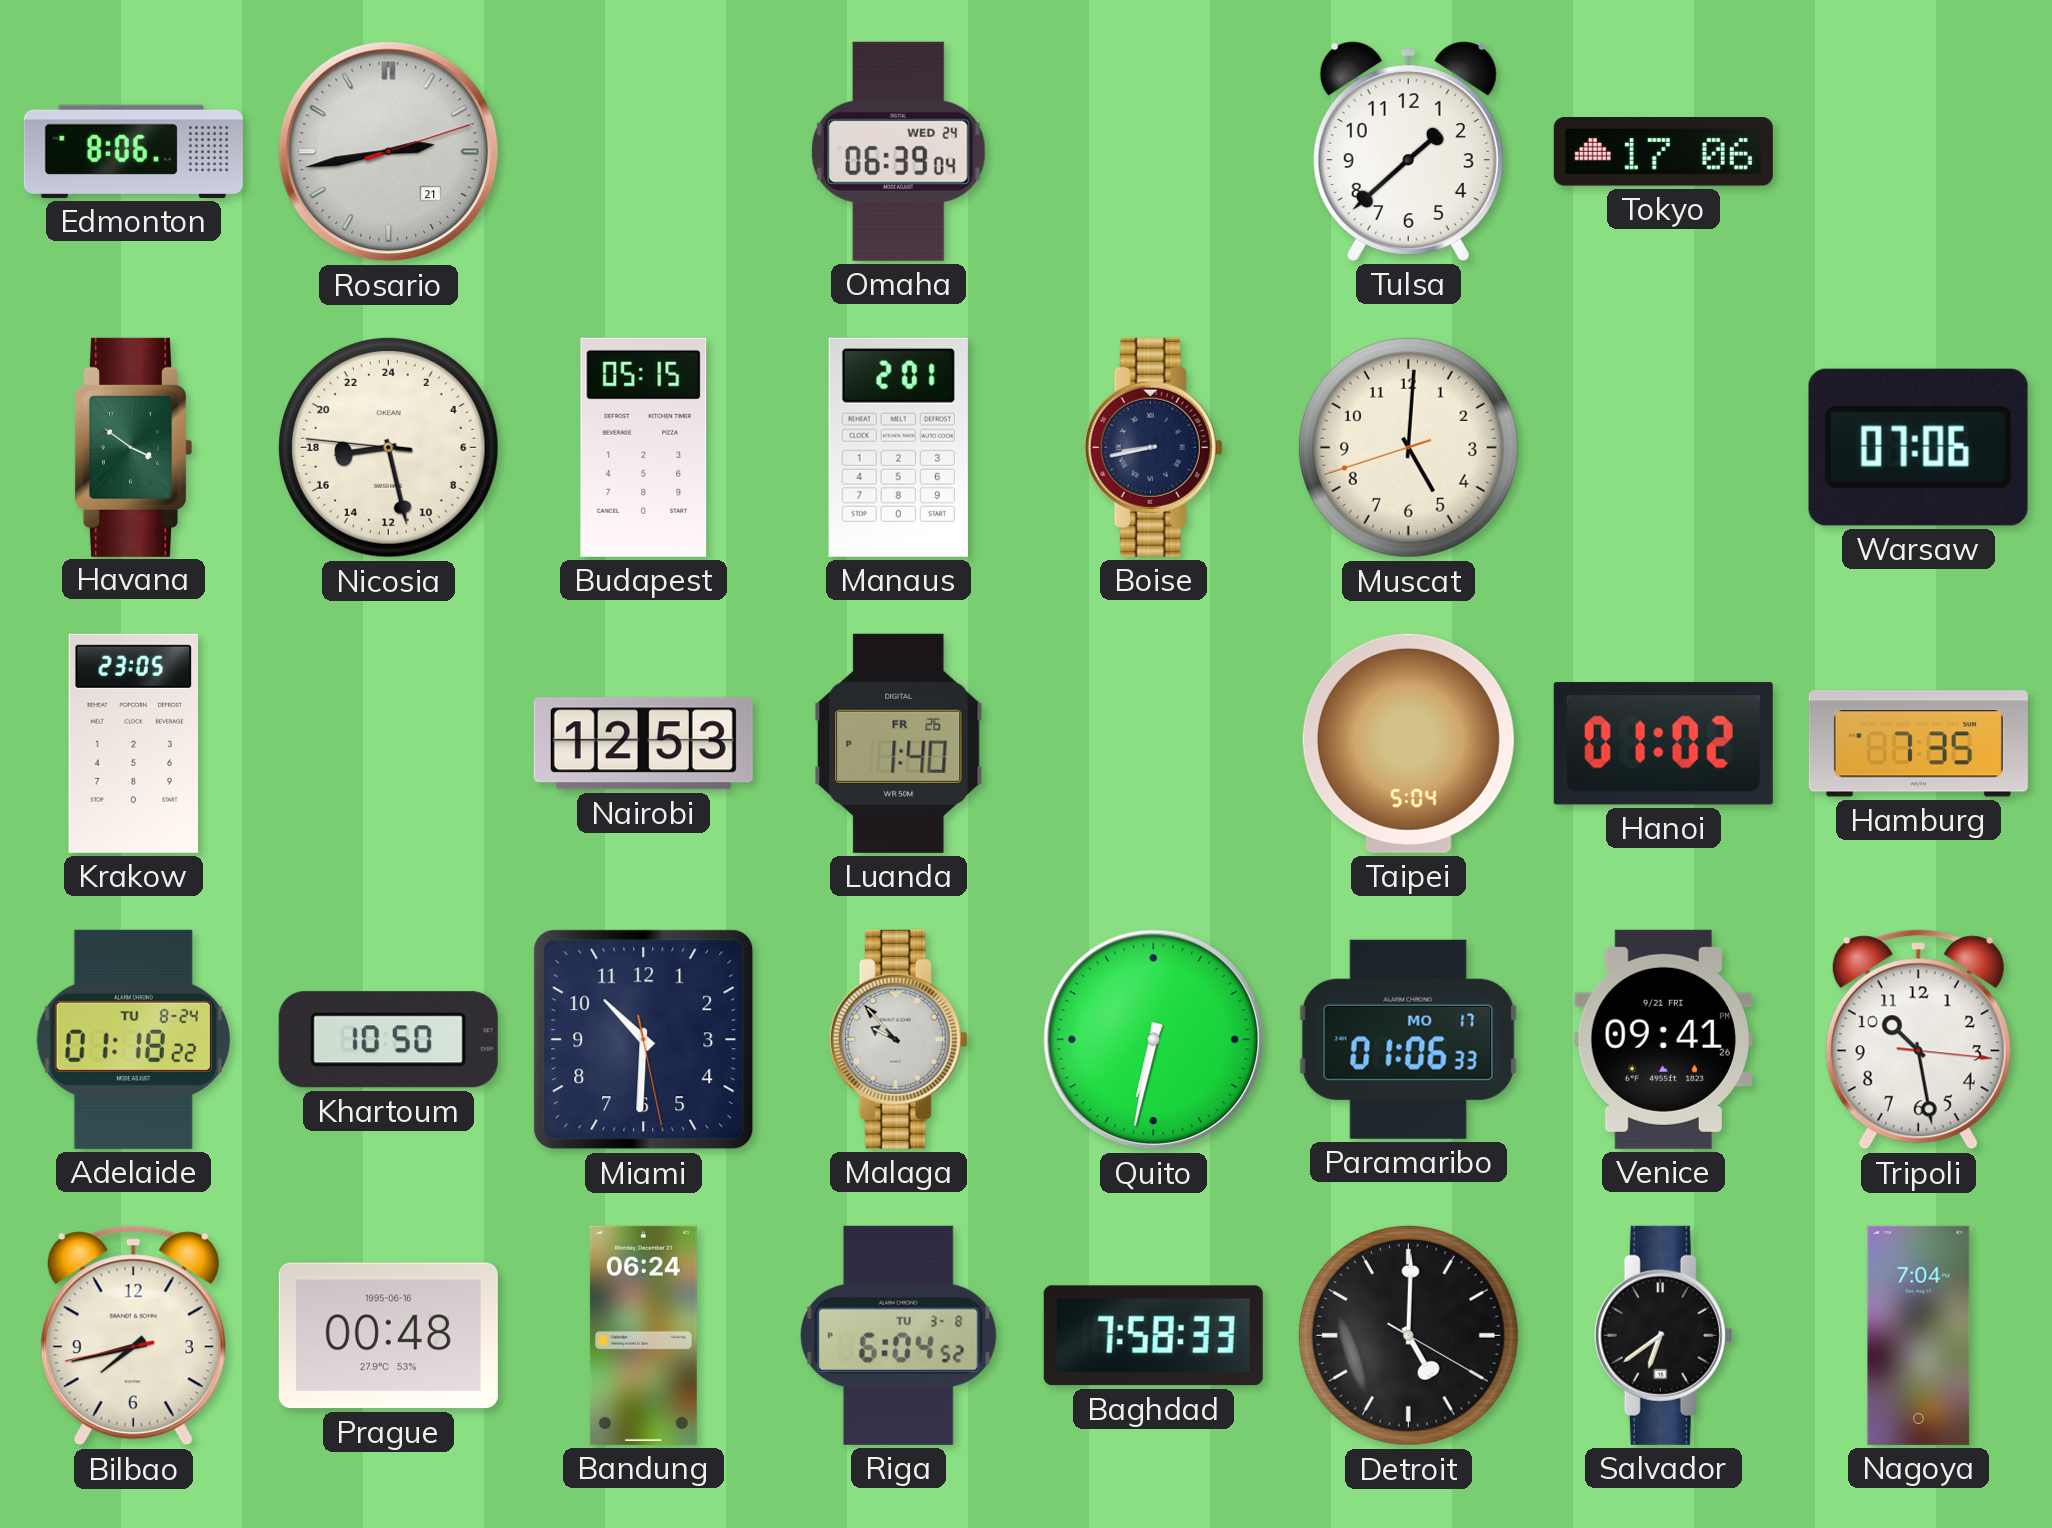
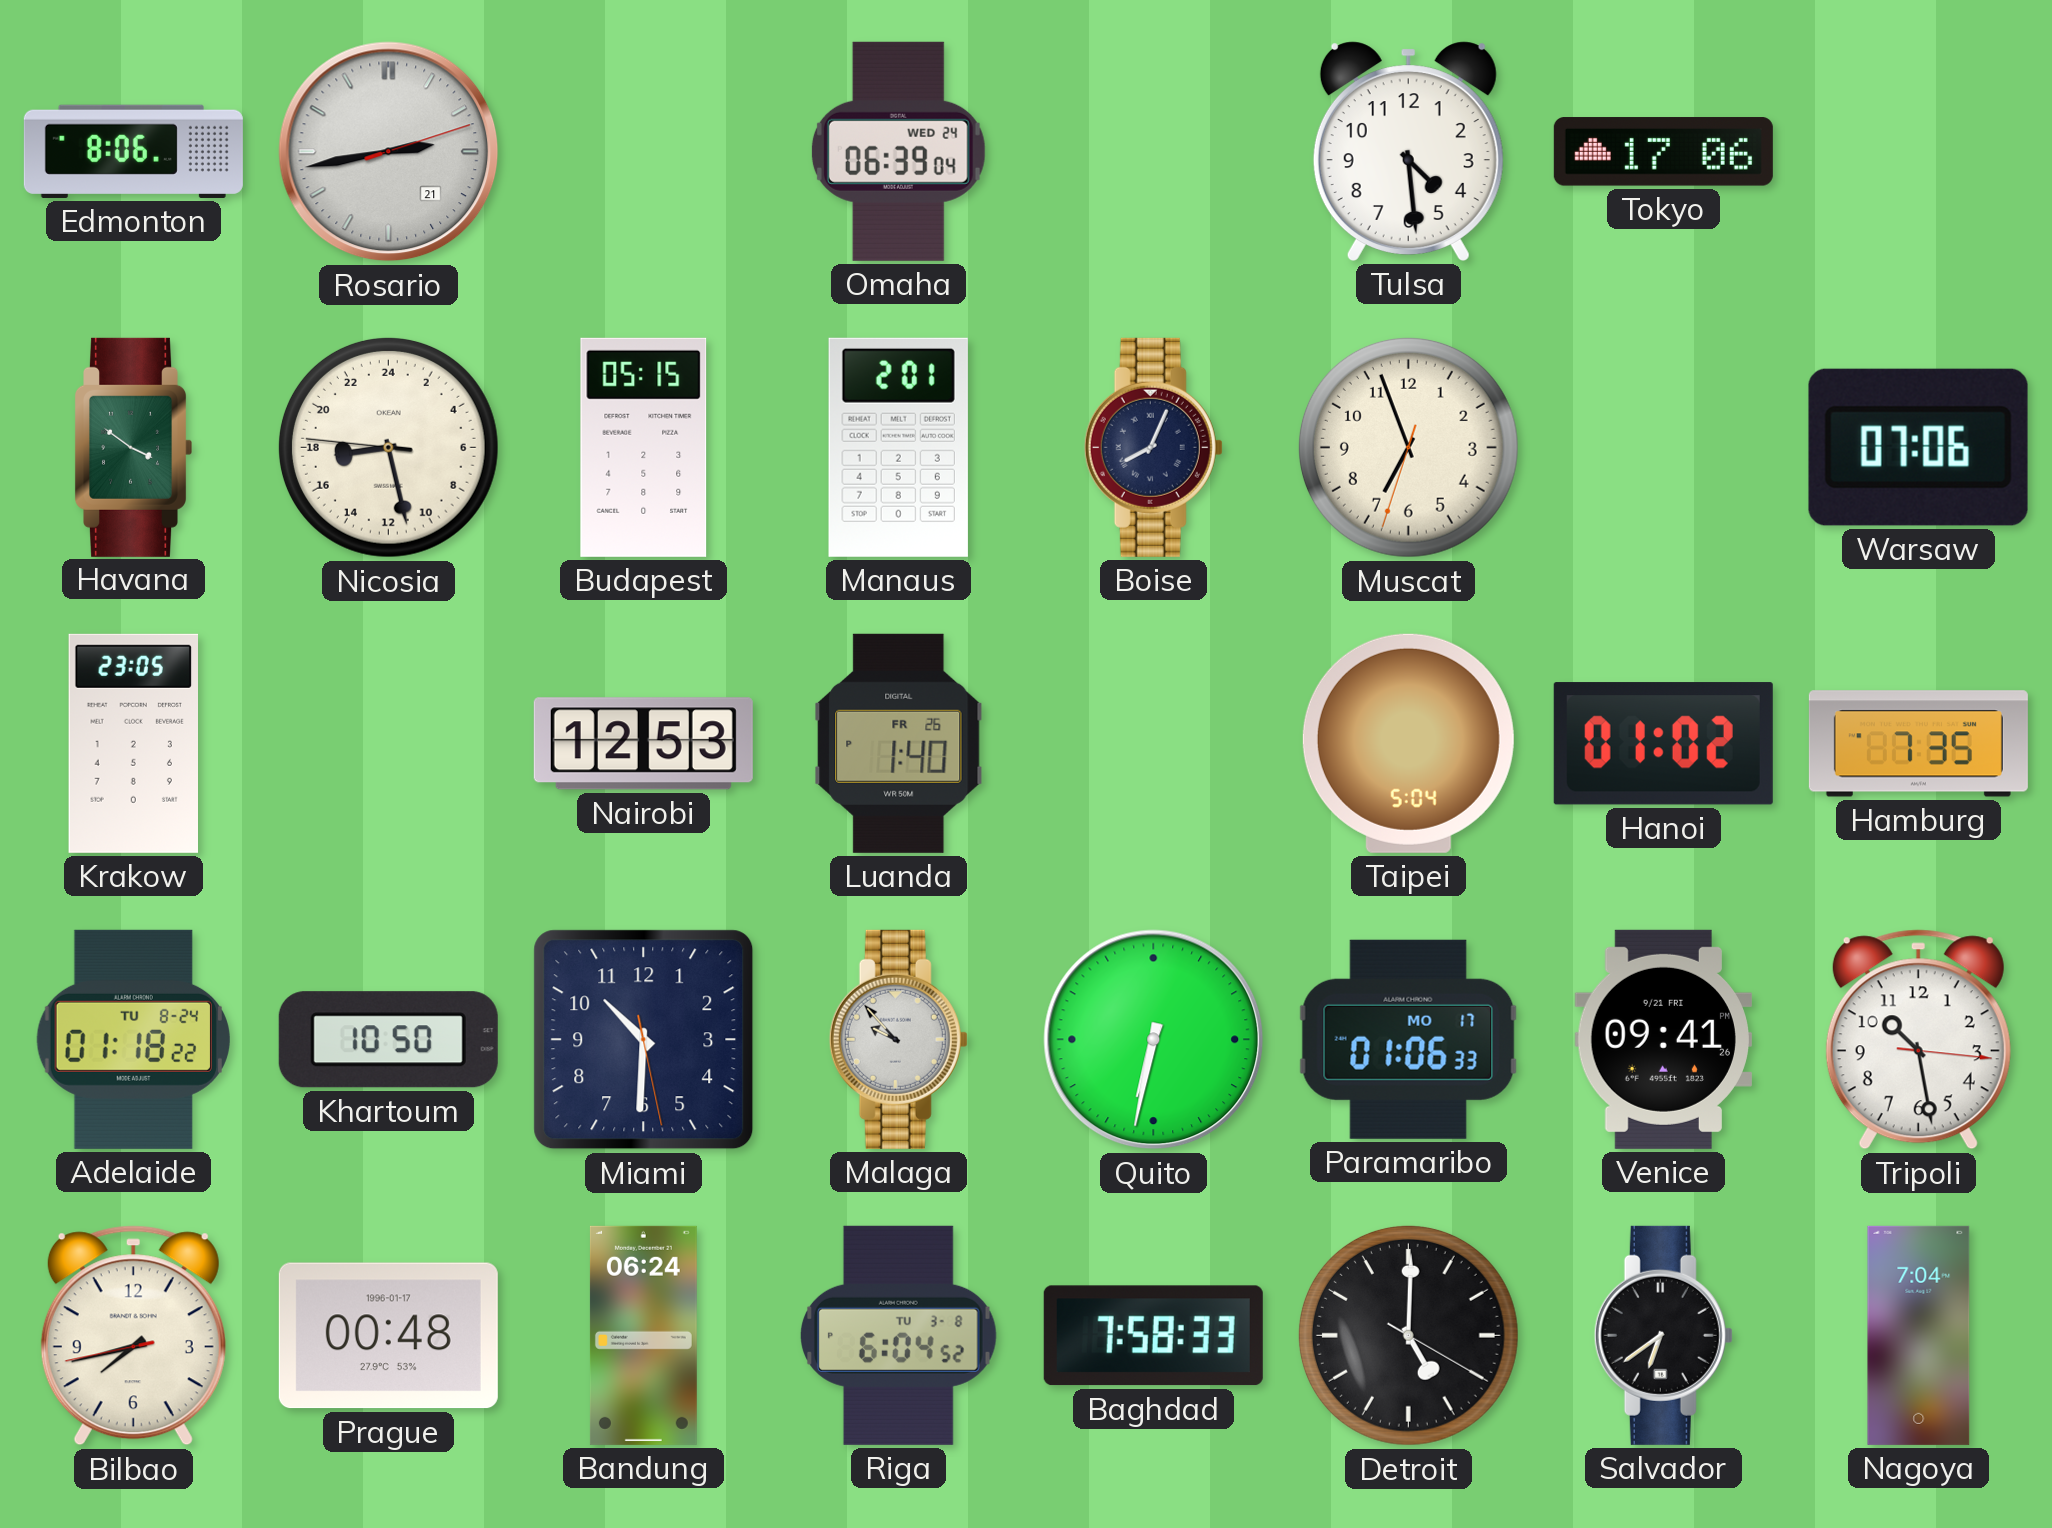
Tulsa: 1:38 -> 4:29
Boise: 8:43 -> 8:04
Muscat: 5:00 -> 6:56
Prague date: 1995-06-16 -> 1996-01-17
